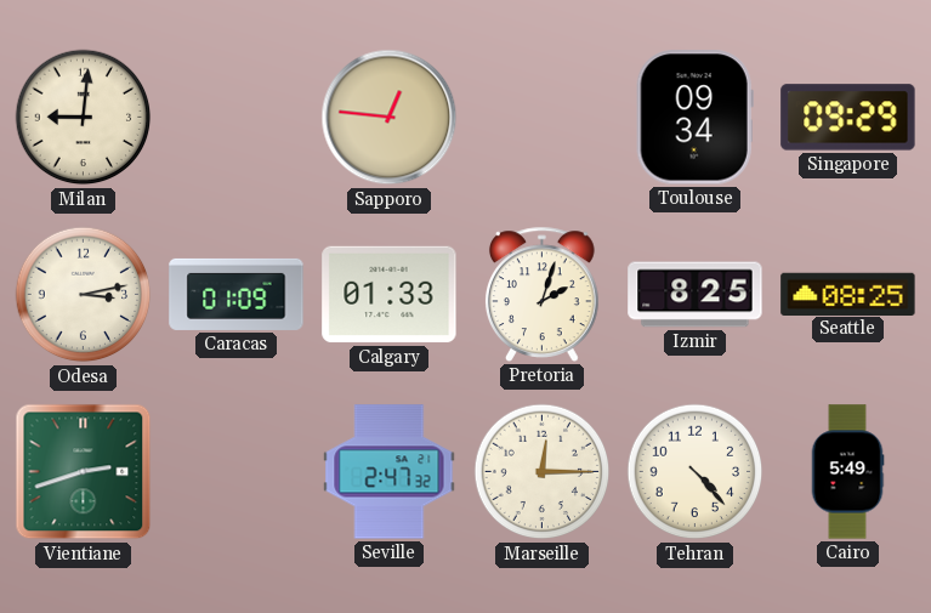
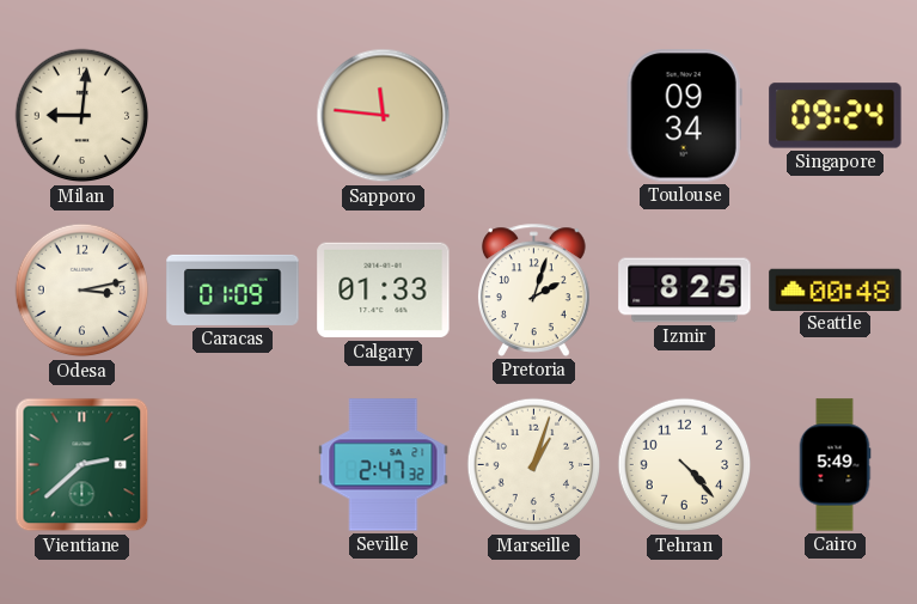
Sapporo: 12:46 -> 11:46
Singapore: 09:29 -> 09:24
Seattle: 08:25 -> 00:48
Vientiane: 2:42 -> 2:38
Marseille: 12:15 -> 1:03
